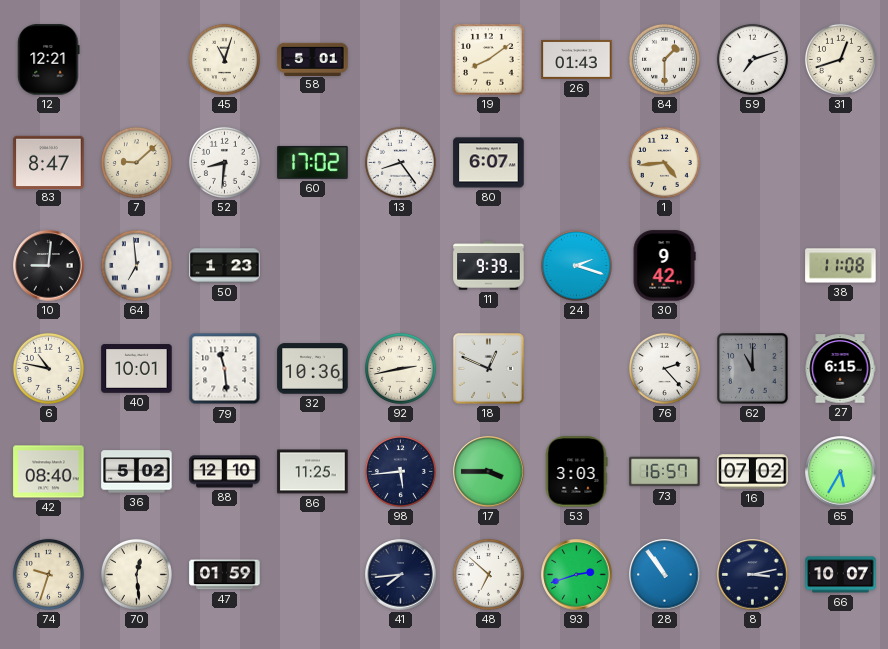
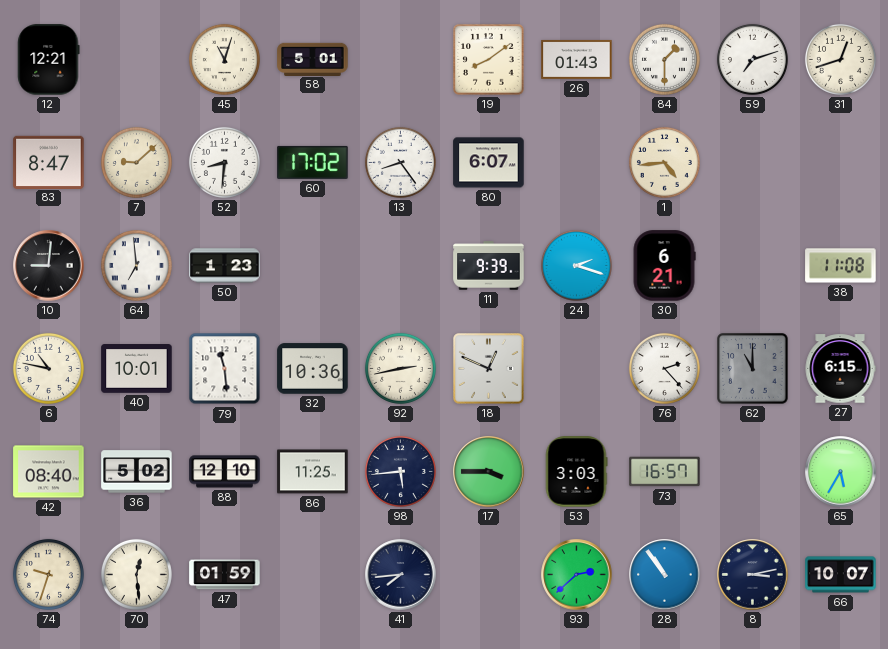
30: 9:42 -> 6:21
16: 07:02 -> none
48: 6:52 -> none
93: 2:42 -> 2:38
